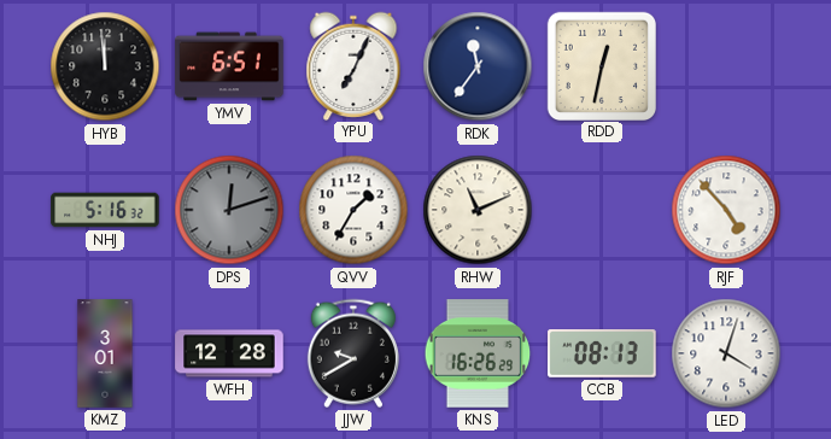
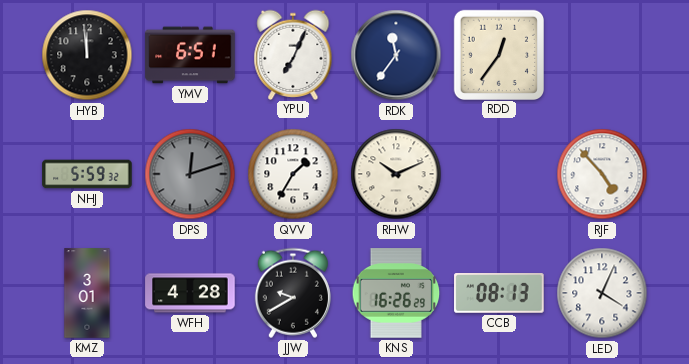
RDD: 12:32 -> 12:36
NHJ: 5:16 -> 5:59
RHW: 11:11 -> 10:11
WFH: 12:28 -> 4:28
LED: 4:03 -> 4:04
